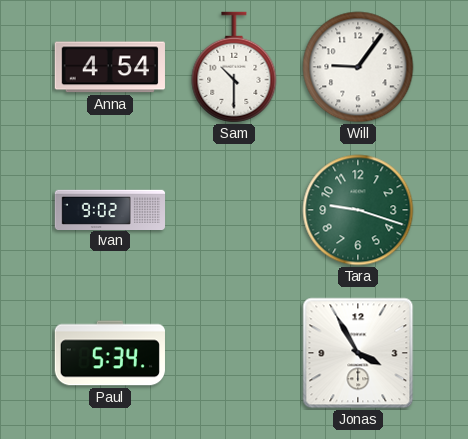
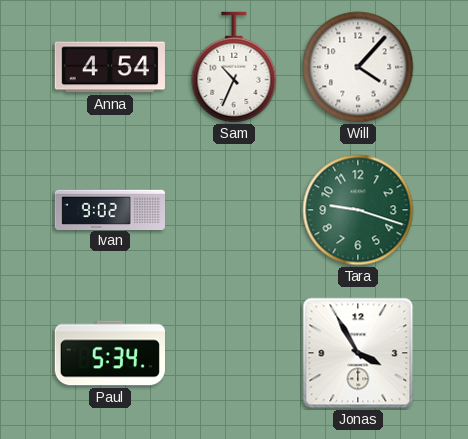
Sam: 10:30 -> 10:34
Will: 9:06 -> 4:07
